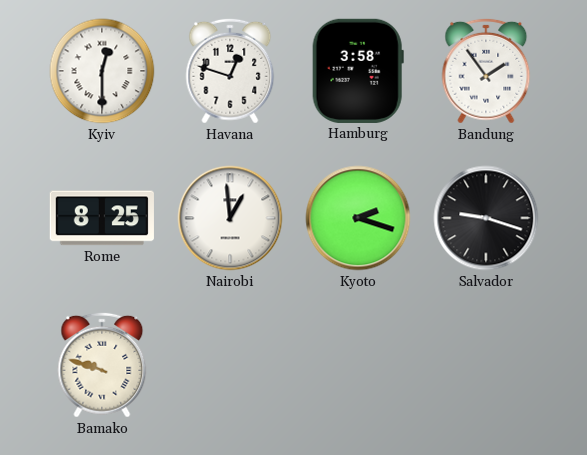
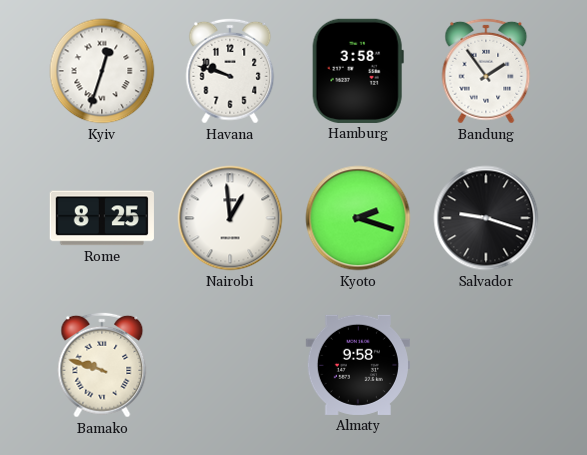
Kyiv: 12:30 -> 12:33
Havana: 12:48 -> 9:48
Almaty: none -> 9:58
